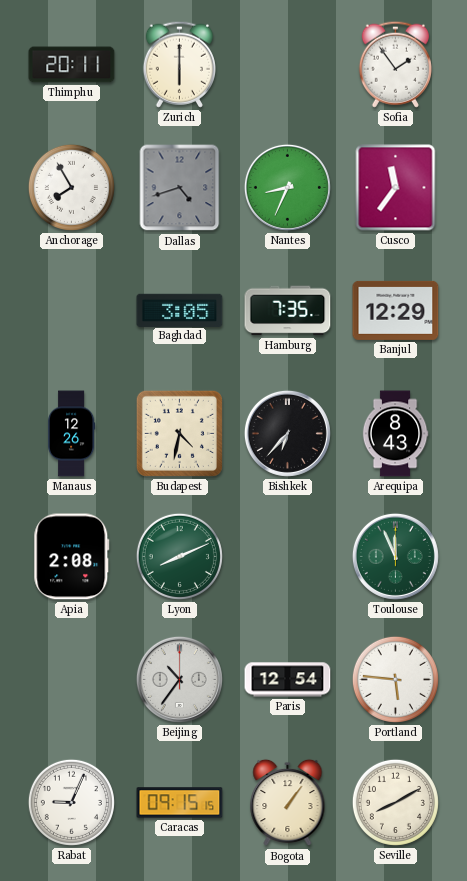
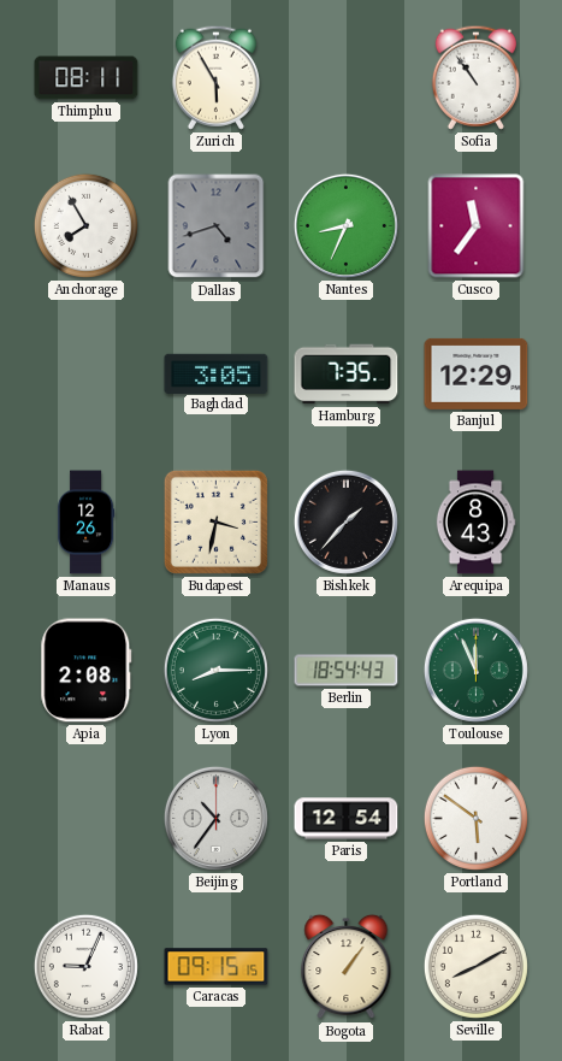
Thimphu: 20:11 -> 08:11
Zurich: 6:00 -> 5:55
Sofia: 1:54 -> 10:54
Budapest: 4:32 -> 3:32
Bishkek: 6:37 -> 1:37
Lyon: 8:11 -> 8:15
Berlin: none -> 18:54
Portland: 5:46 -> 5:51
